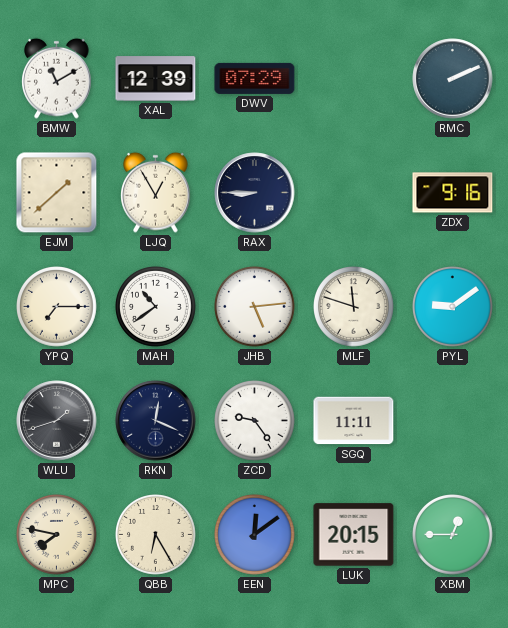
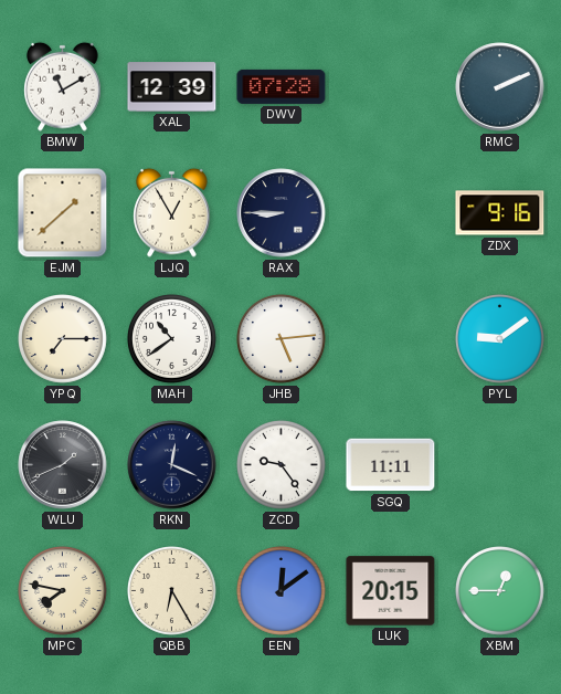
DWV: 07:29 -> 07:28
MLF: 11:48 -> none
WLU: 1:42 -> 1:41
